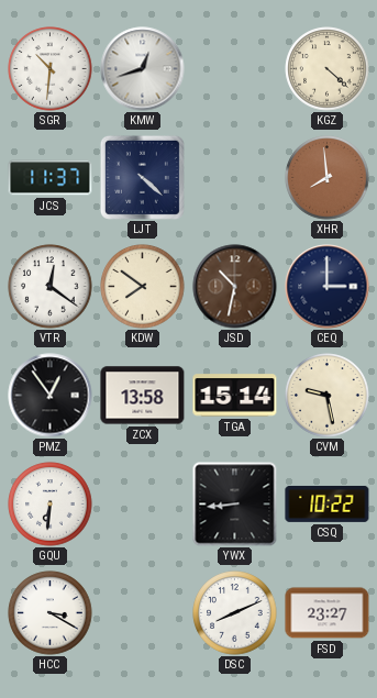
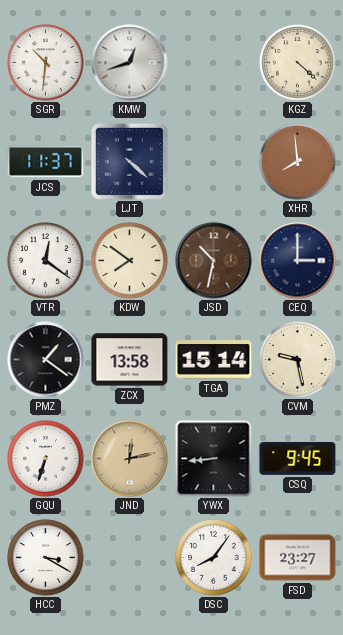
PMZ: 12:54 -> 1:21
GQU: 6:31 -> 6:33
JND: none -> 12:13
CSQ: 10:22 -> 9:45
DSC: 8:11 -> 8:06
